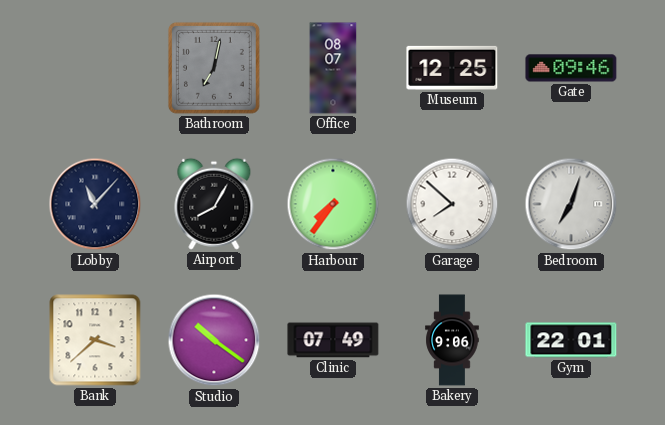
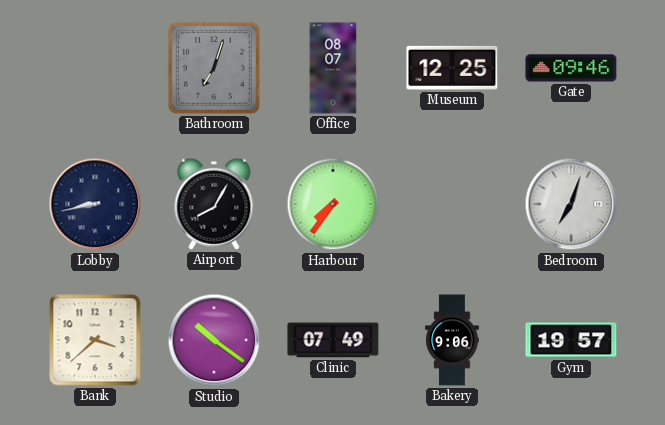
Bathroom: 7:02 -> 7:03
Lobby: 11:07 -> 8:43
Garage: 7:52 -> none
Gym: 22:01 -> 19:57
